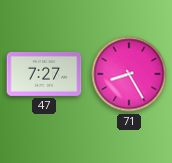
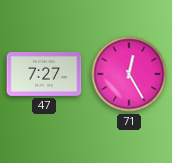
71: 8:25 -> 12:25
